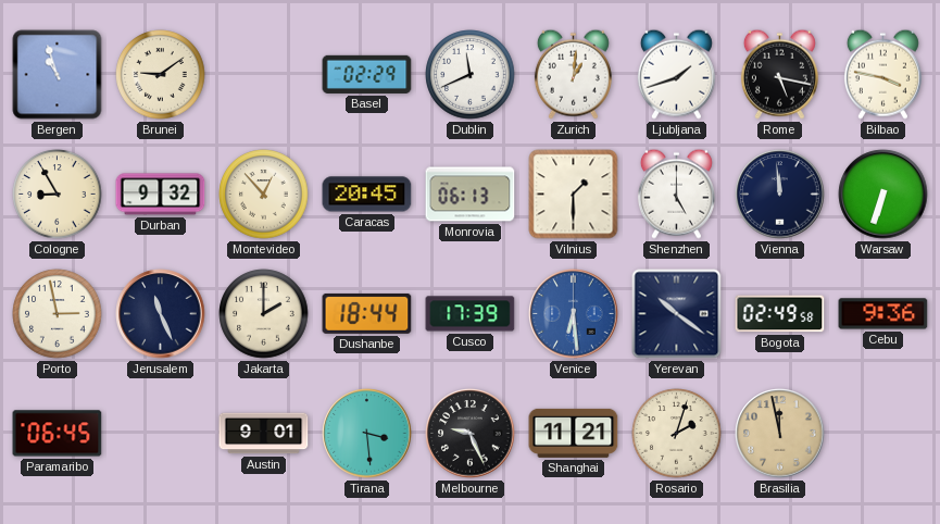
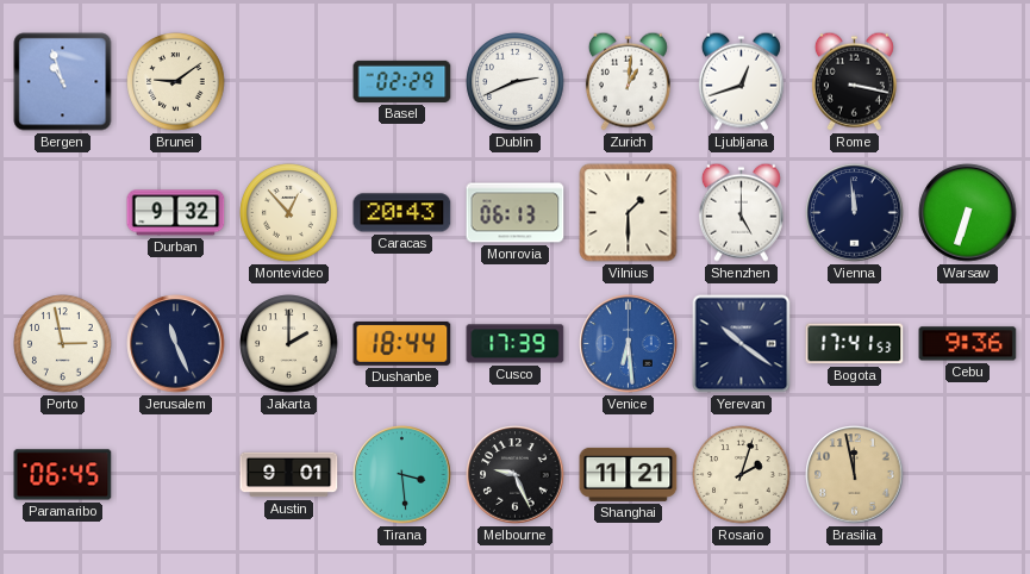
Dublin: 11:41 -> 2:41
Ljubljana: 1:42 -> 12:42
Rome: 5:17 -> 3:17
Bilbao: 3:47 -> none
Cologne: 8:55 -> none
Caracas: 20:45 -> 20:43
Bogota: 02:49 -> 17:41
